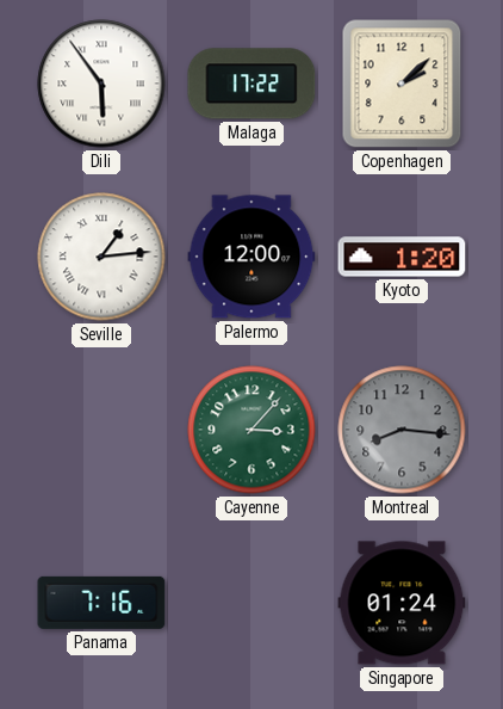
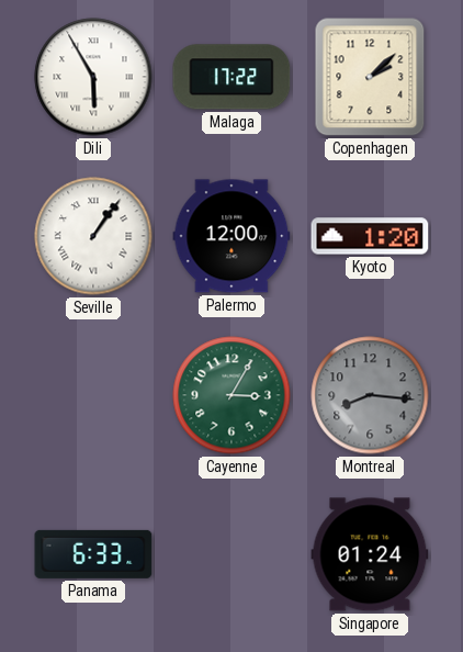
Dili: 5:54 -> 5:55
Seville: 1:14 -> 1:06
Cayenne: 3:07 -> 3:05
Panama: 7:16 -> 6:33
